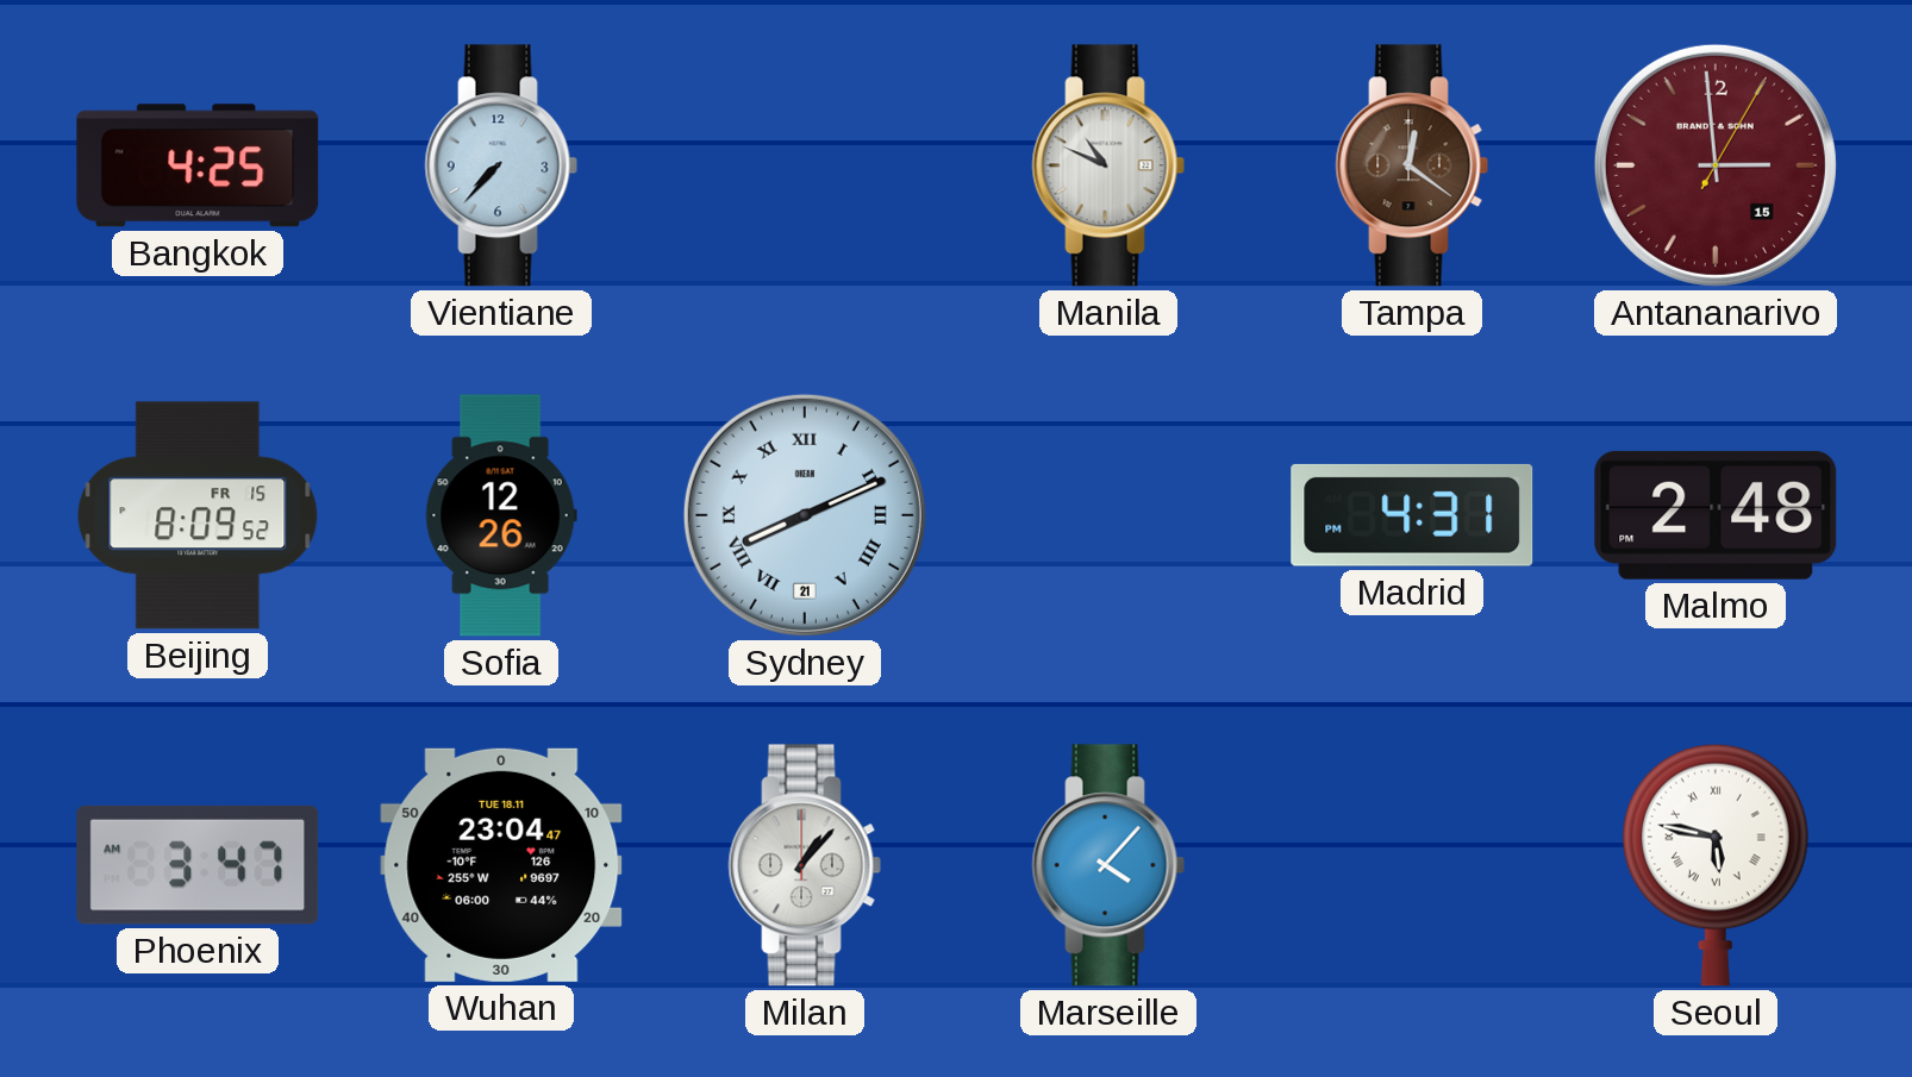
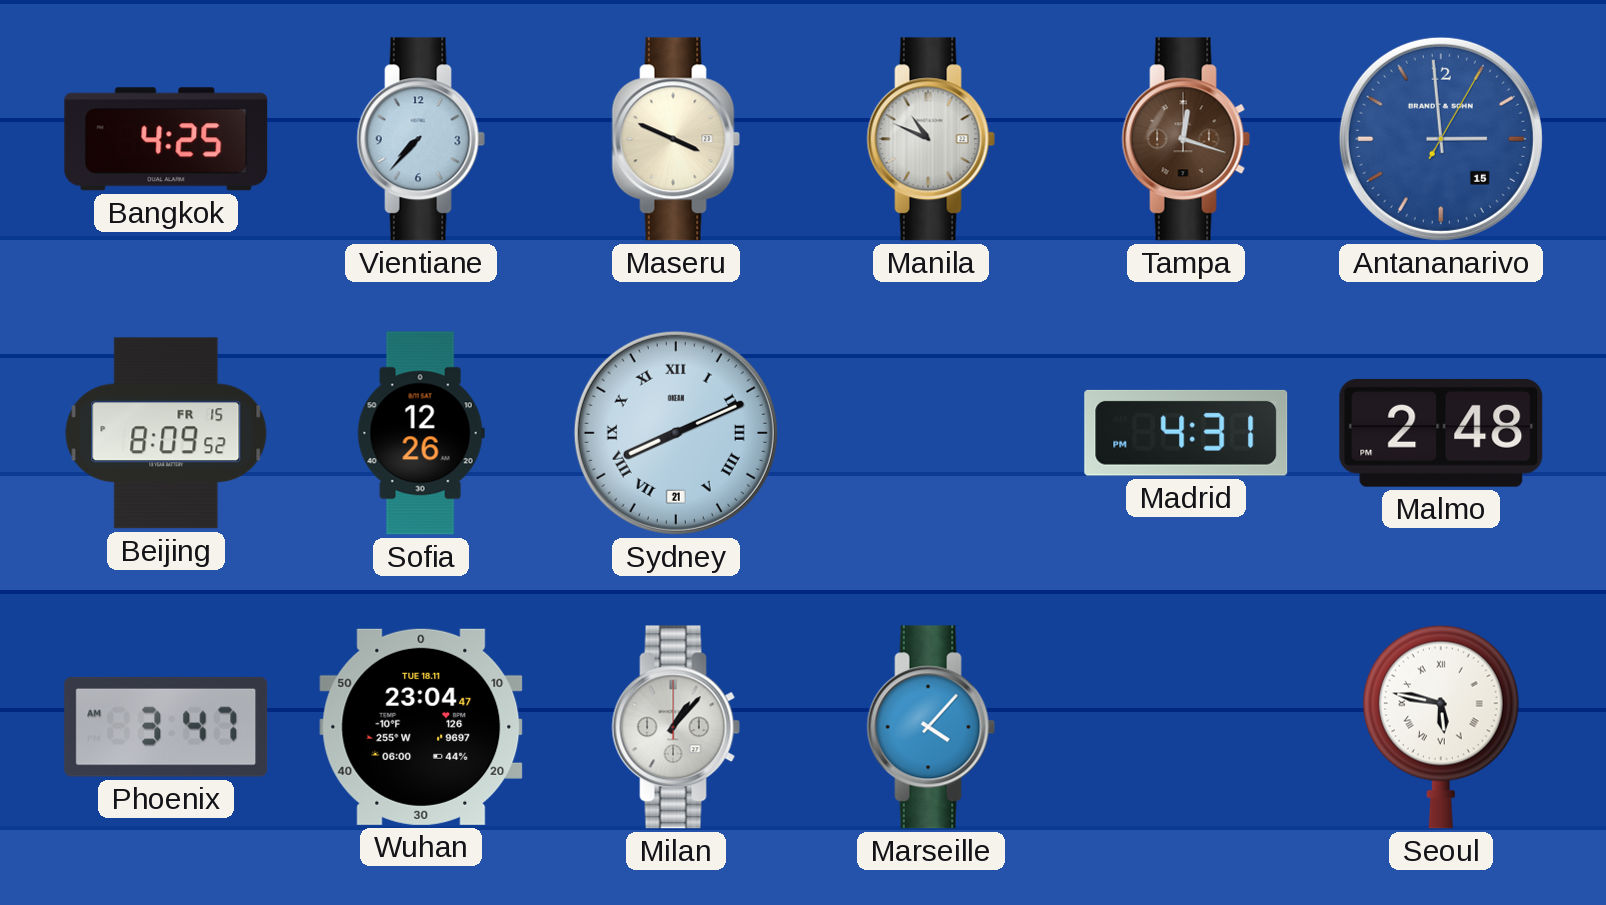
Maseru: none -> 3:49
Tampa: 12:21 -> 12:18
Antananarivo dial: burgundy -> blue
